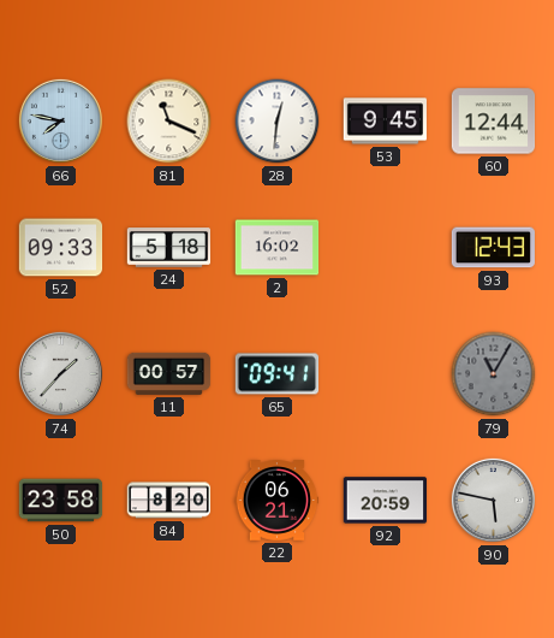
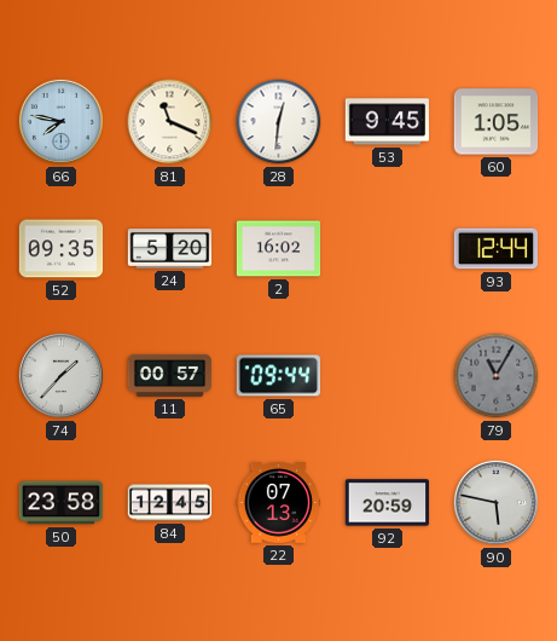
60: 12:44 -> 1:05
52: 09:33 -> 09:35
24: 5:18 -> 5:20
93: 12:43 -> 12:44
65: 09:41 -> 09:44
84: 8:20 -> 12:45
22: 06:21 -> 07:13
